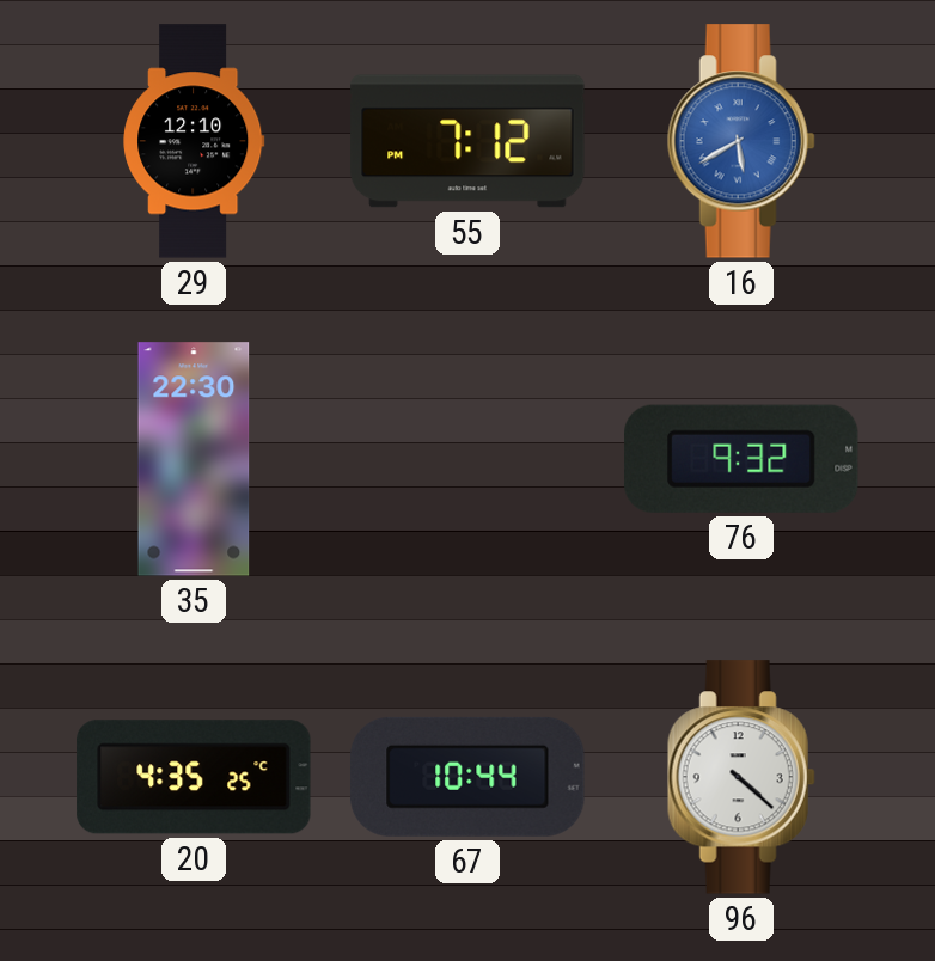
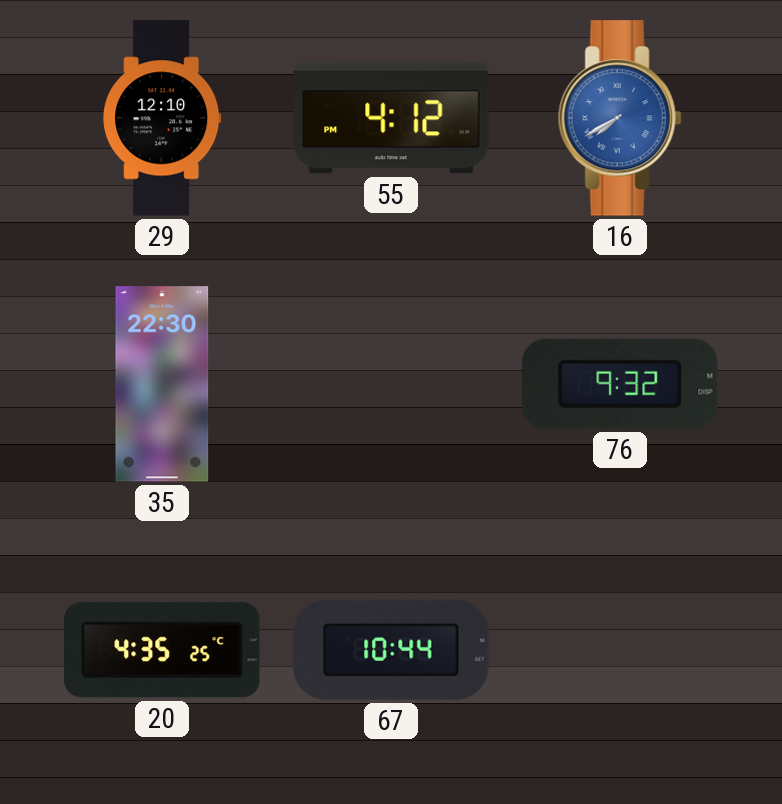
55: 7:12 -> 4:12
16: 5:40 -> 7:40
96: 4:22 -> none
